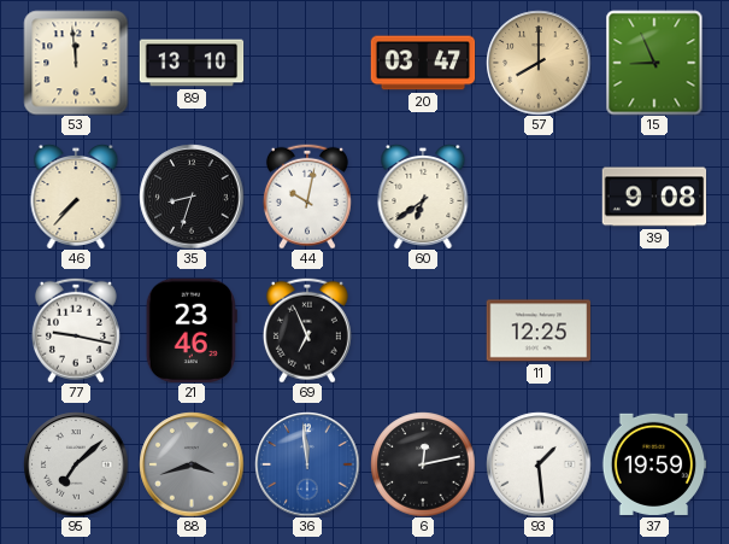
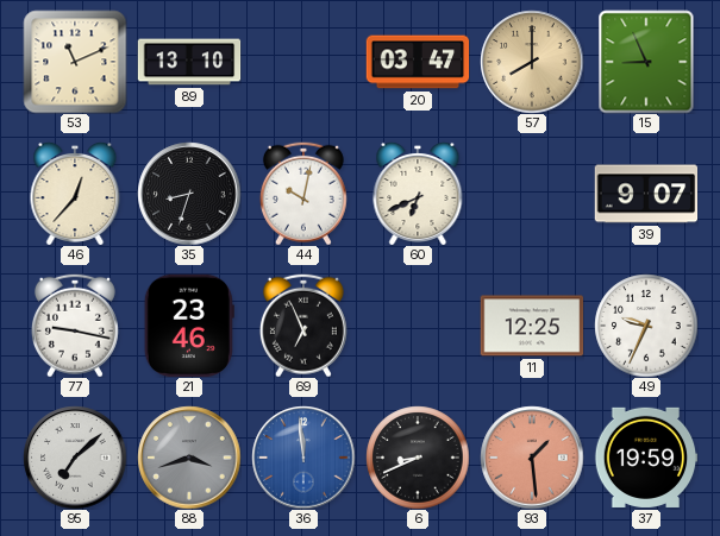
53: 11:59 -> 11:11
46: 7:37 -> 12:37
60: 6:39 -> 6:41
39: 9:08 -> 9:07
49: none -> 9:34
6: 12:13 -> 8:41
93 dial: white -> salmon
